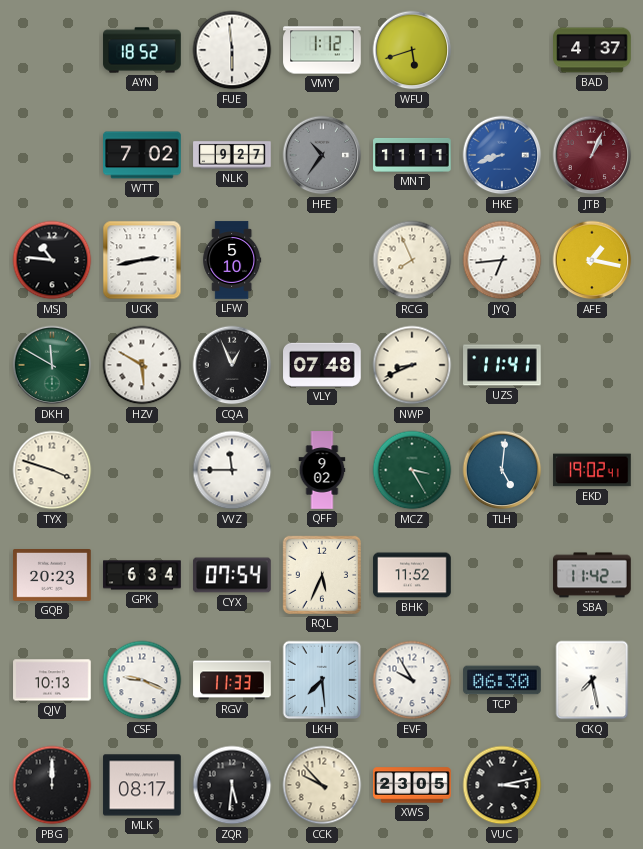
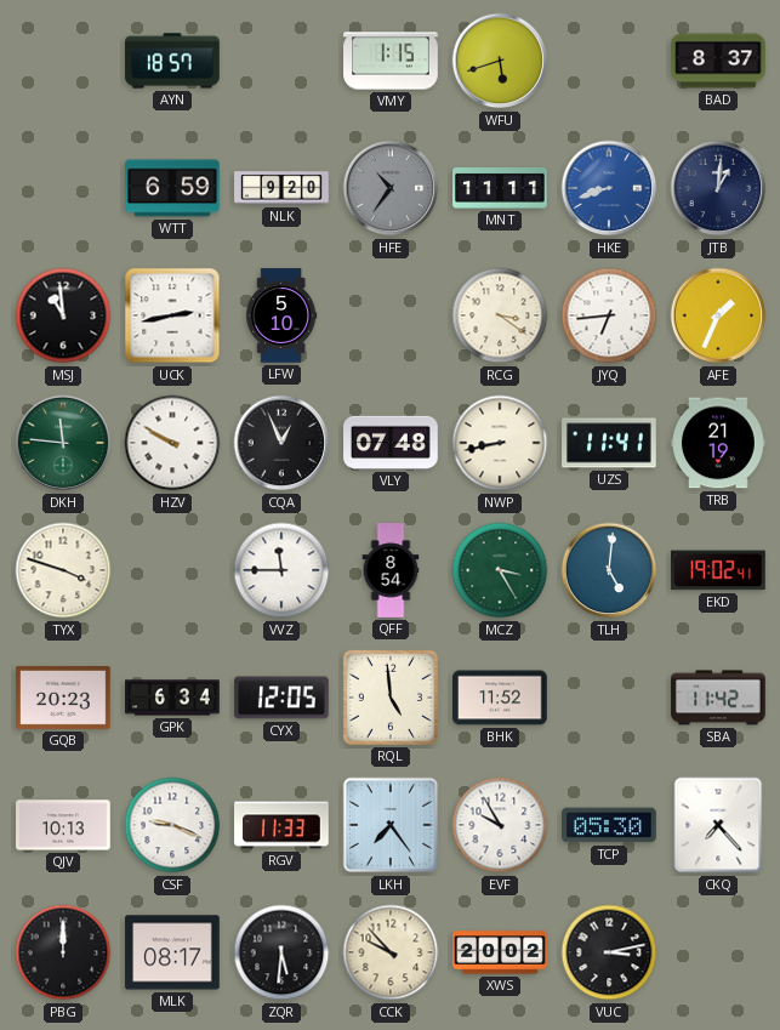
AYN: 18:52 -> 18:57
FUE: 5:59 -> none
VMY: 1:12 -> 1:15
BAD: 4:37 -> 8:37
WTT: 7:02 -> 6:59
NLK: 9:27 -> 9:20
JTB: 1:04 -> 1:01
JTB dial: burgundy -> navy
MSJ: 10:46 -> 10:59
RCG: 7:56 -> 3:21
AFE: 1:17 -> 1:34
DKH: 11:50 -> 11:46
HZV: 5:50 -> 9:50
NWP: 8:41 -> 8:43
TRB: none -> 21:19
QFF: 9:02 -> 8:54
CYX: 07:54 -> 12:05
RQL: 5:34 -> 4:59
LKH: 7:29 -> 7:24
TCP: 06:30 -> 05:30
CKQ: 7:28 -> 7:23
XWS: 23:05 -> 20:02
